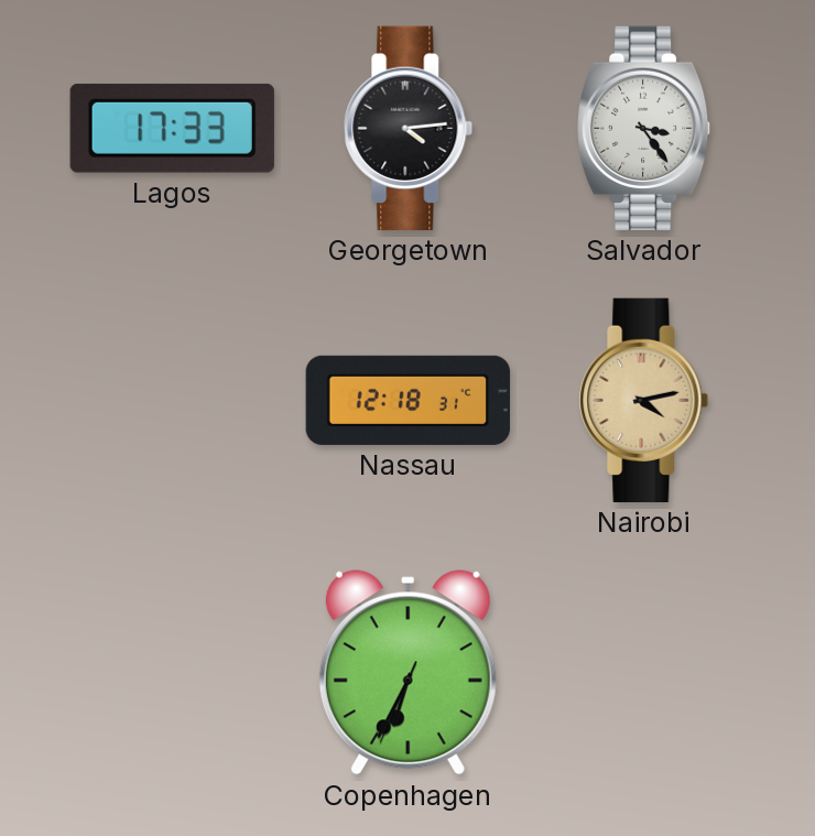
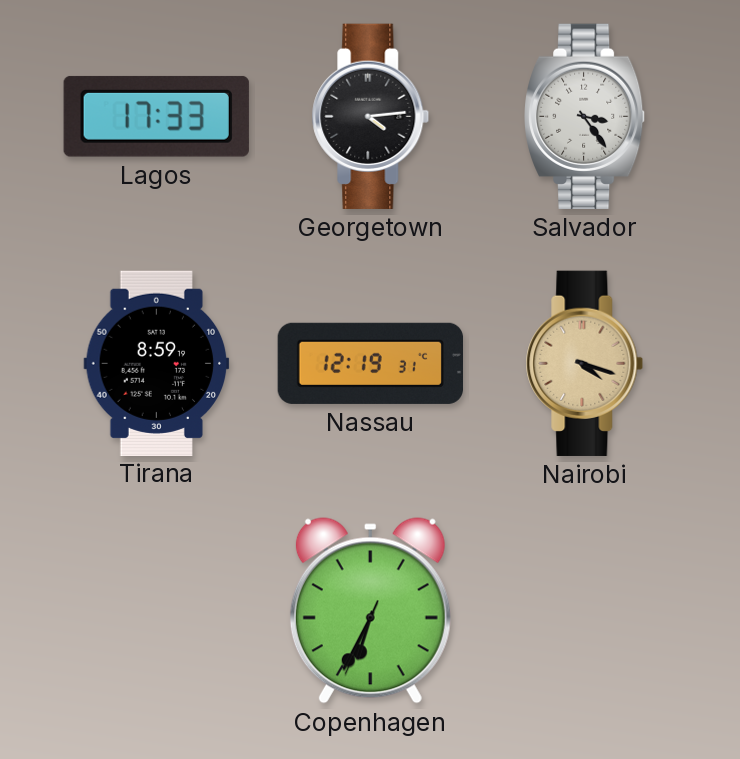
Tirana: none -> 8:59
Nassau: 12:18 -> 12:19
Nairobi: 4:13 -> 4:18
